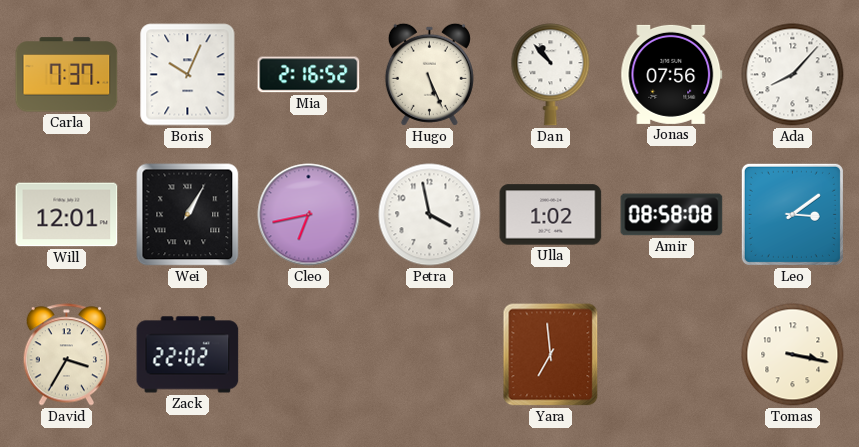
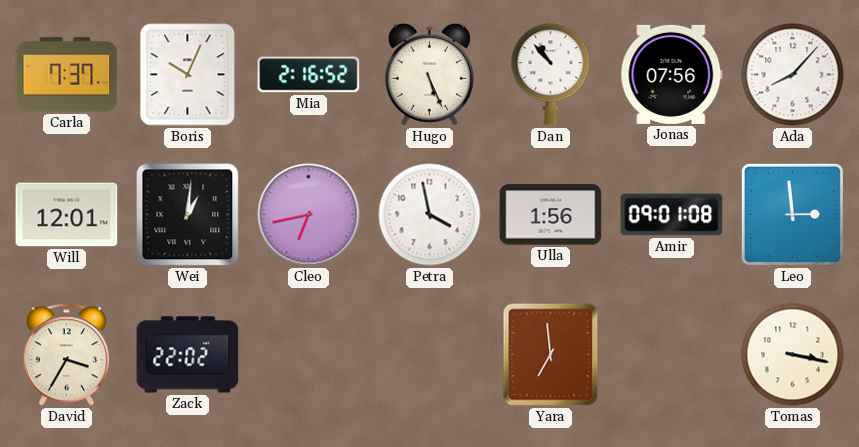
Wei: 1:05 -> 1:01
Ulla: 1:02 -> 1:56
Amir: 08:58 -> 09:01
Leo: 3:09 -> 2:59
